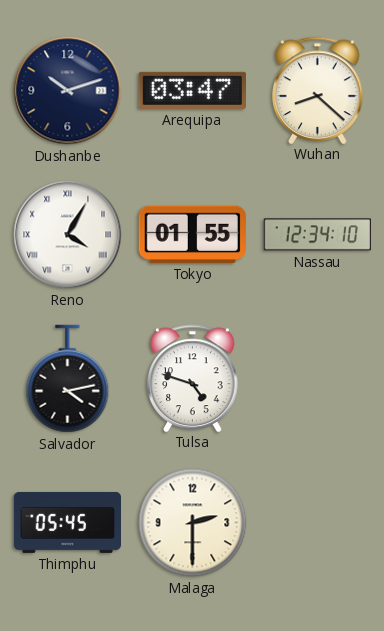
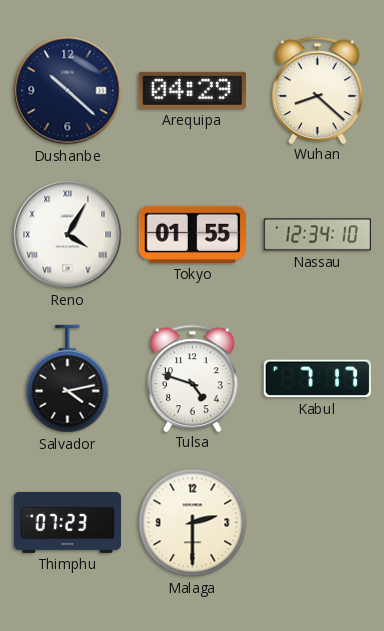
Dushanbe: 10:12 -> 10:22
Arequipa: 03:47 -> 04:29
Kabul: none -> 7:17
Thimphu: 05:45 -> 07:23
